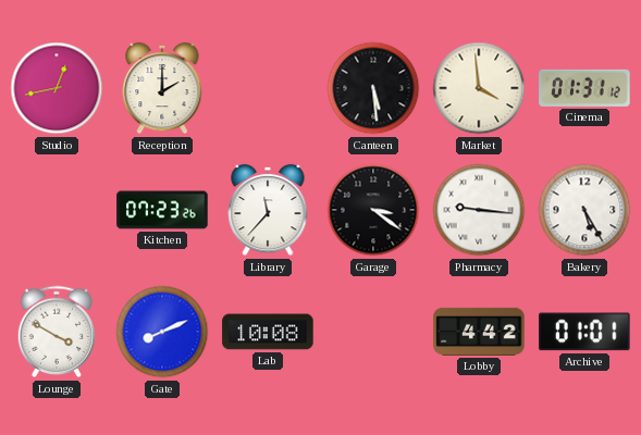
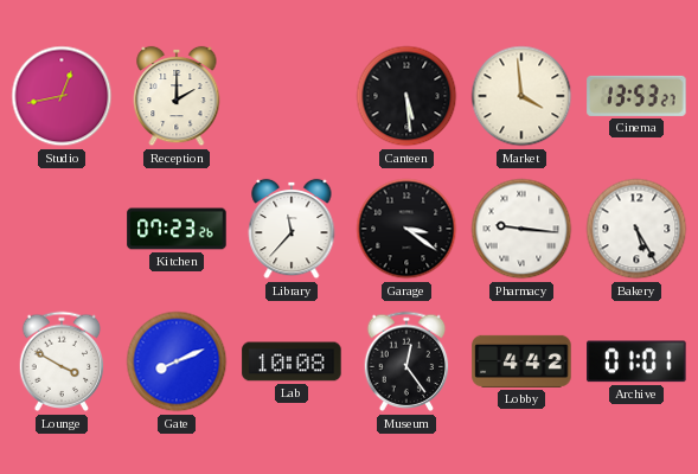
Cinema: 01:31 -> 13:53
Museum: none -> 12:24
